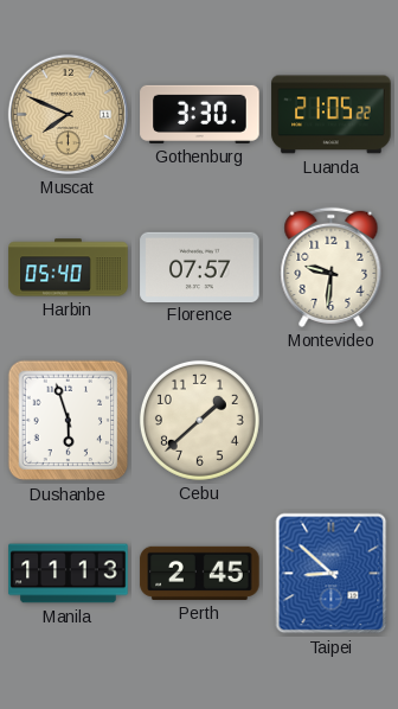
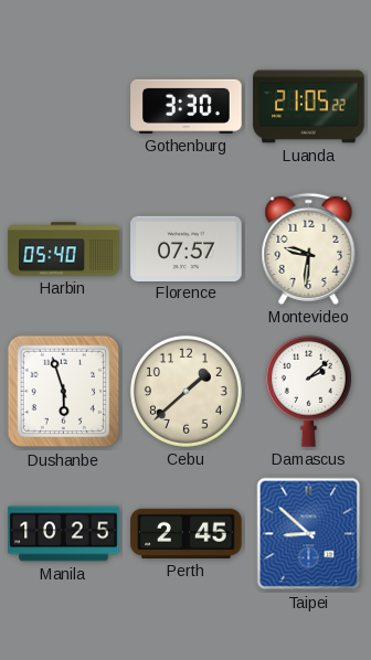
Muscat: 7:49 -> none
Damascus: none -> 2:08
Manila: 11:13 -> 10:25
